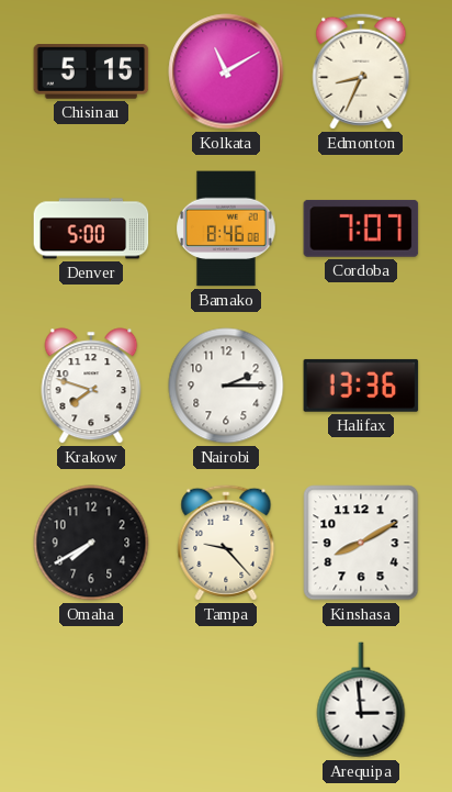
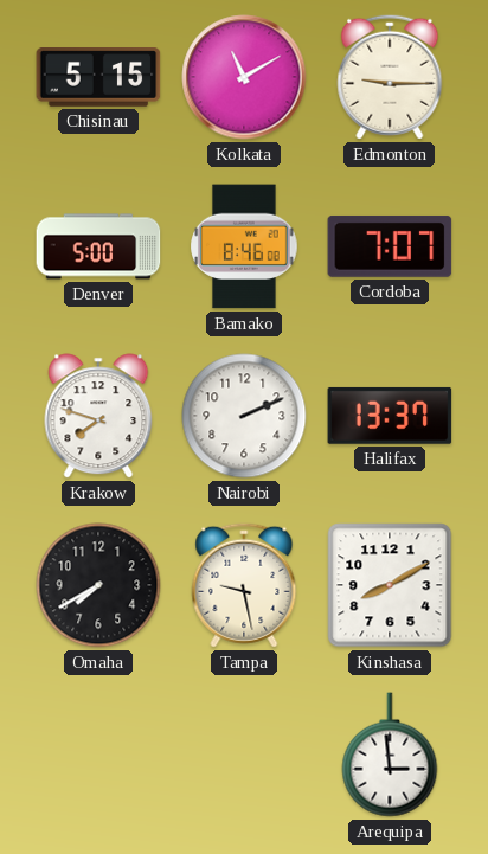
Edmonton: 8:34 -> 9:15
Nairobi: 2:15 -> 2:11
Halifax: 13:36 -> 13:37
Tampa: 9:23 -> 9:28
